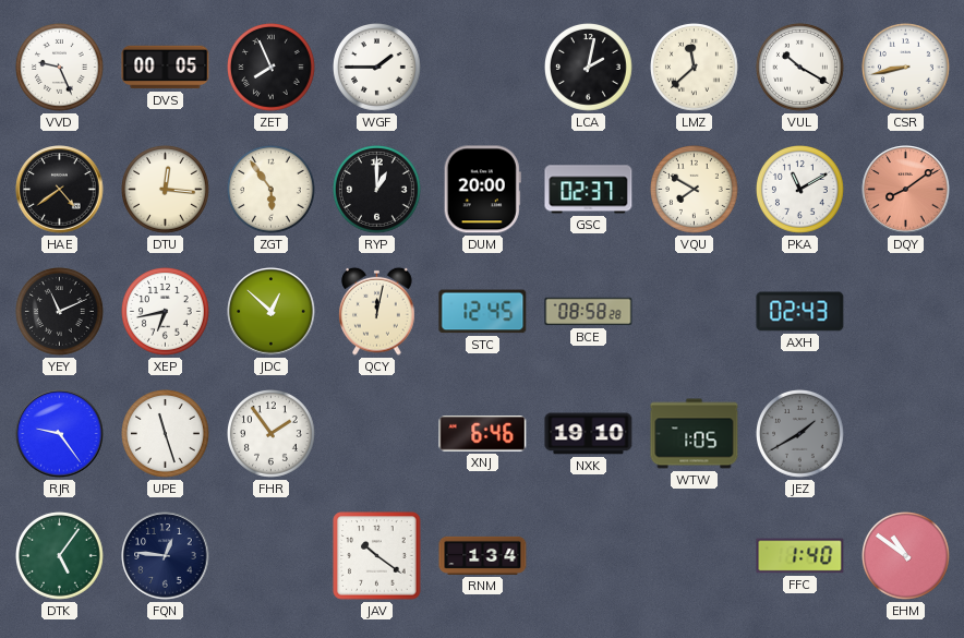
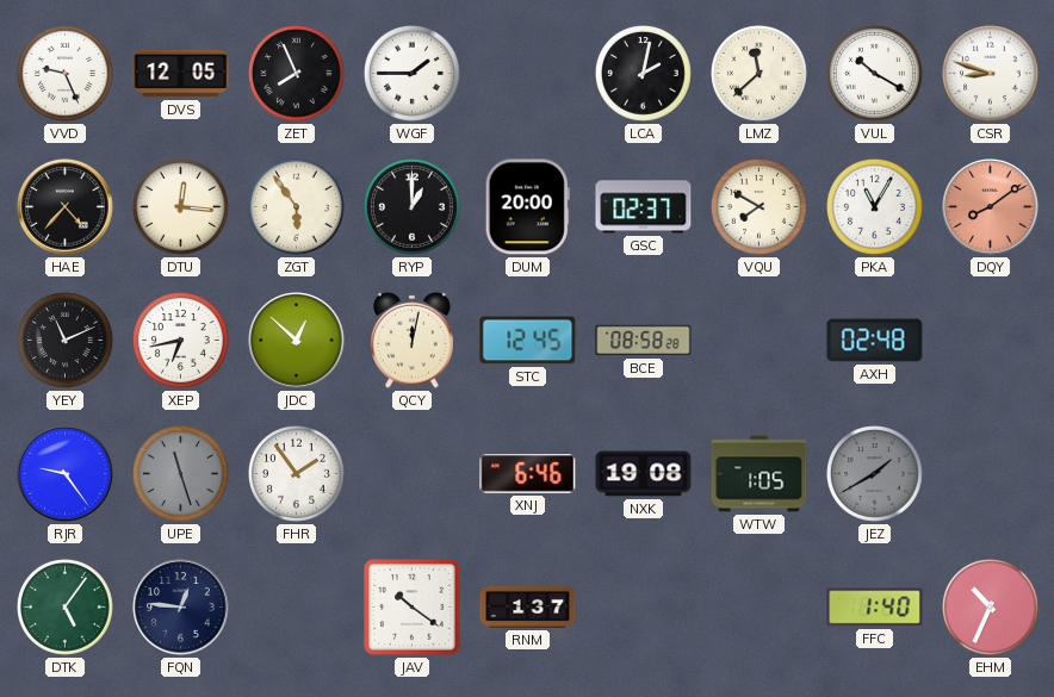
DVS: 00:05 -> 12:05
CSR: 8:43 -> 8:48
HAE: 4:39 -> 4:37
PKA: 11:10 -> 11:05
AXH: 02:43 -> 02:48
UPE dial: white -> grey
NXK: 19:10 -> 19:08
RNM: 1:34 -> 1:37
EHM: 10:51 -> 10:34
